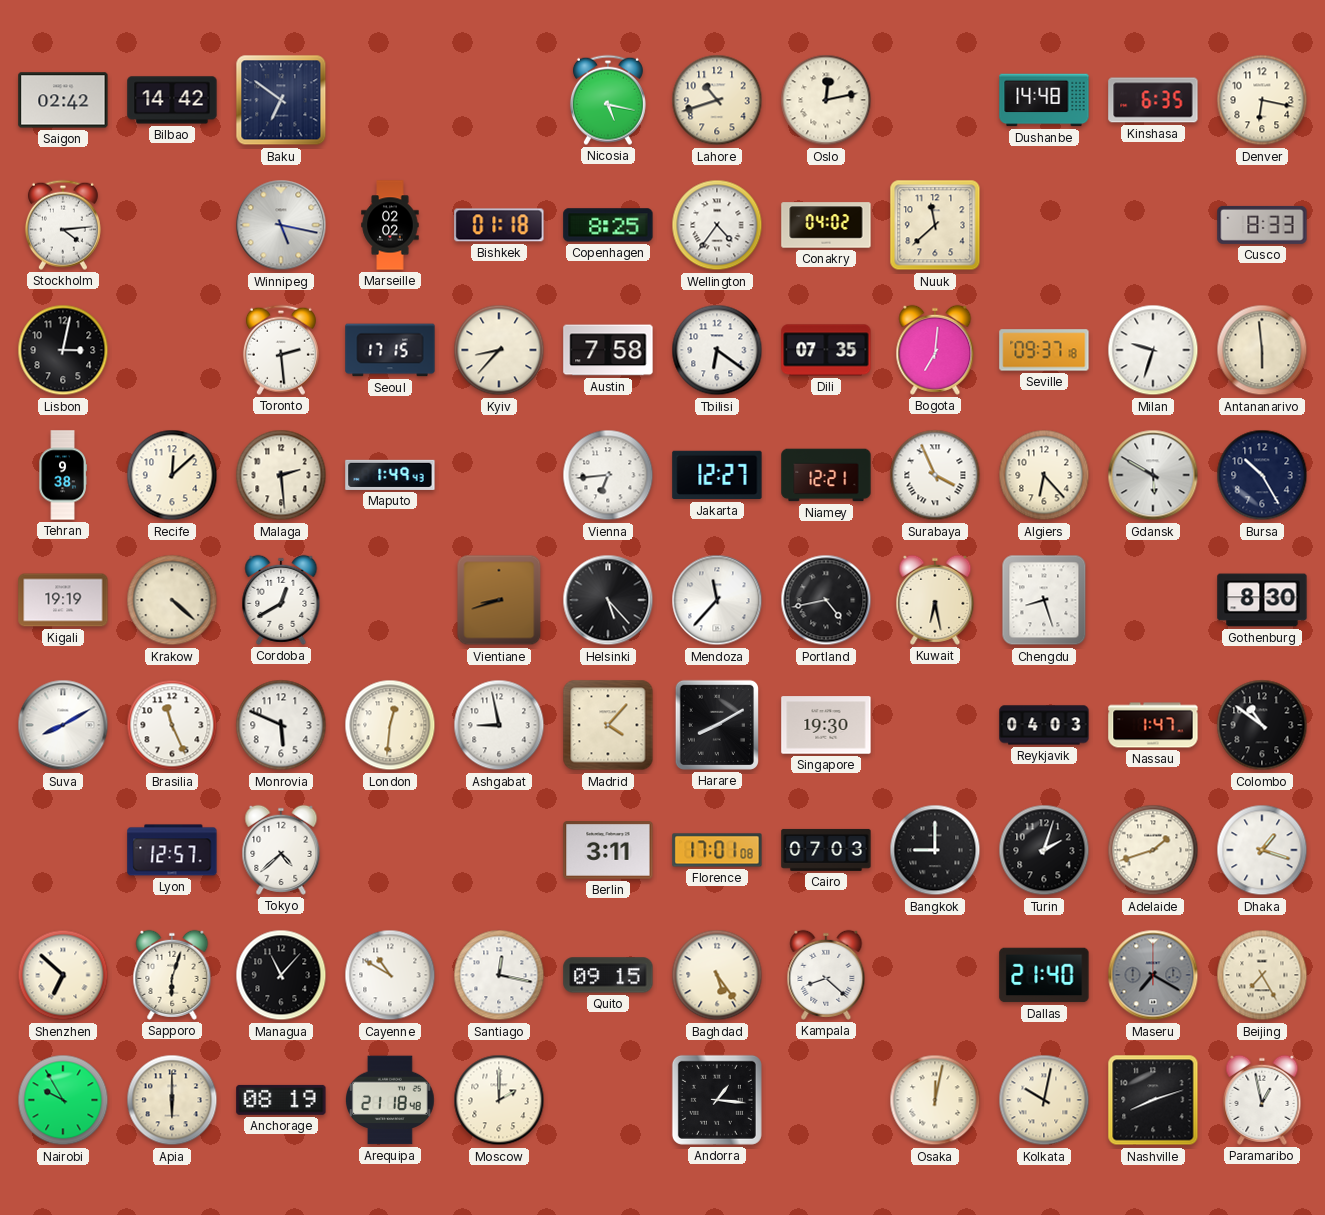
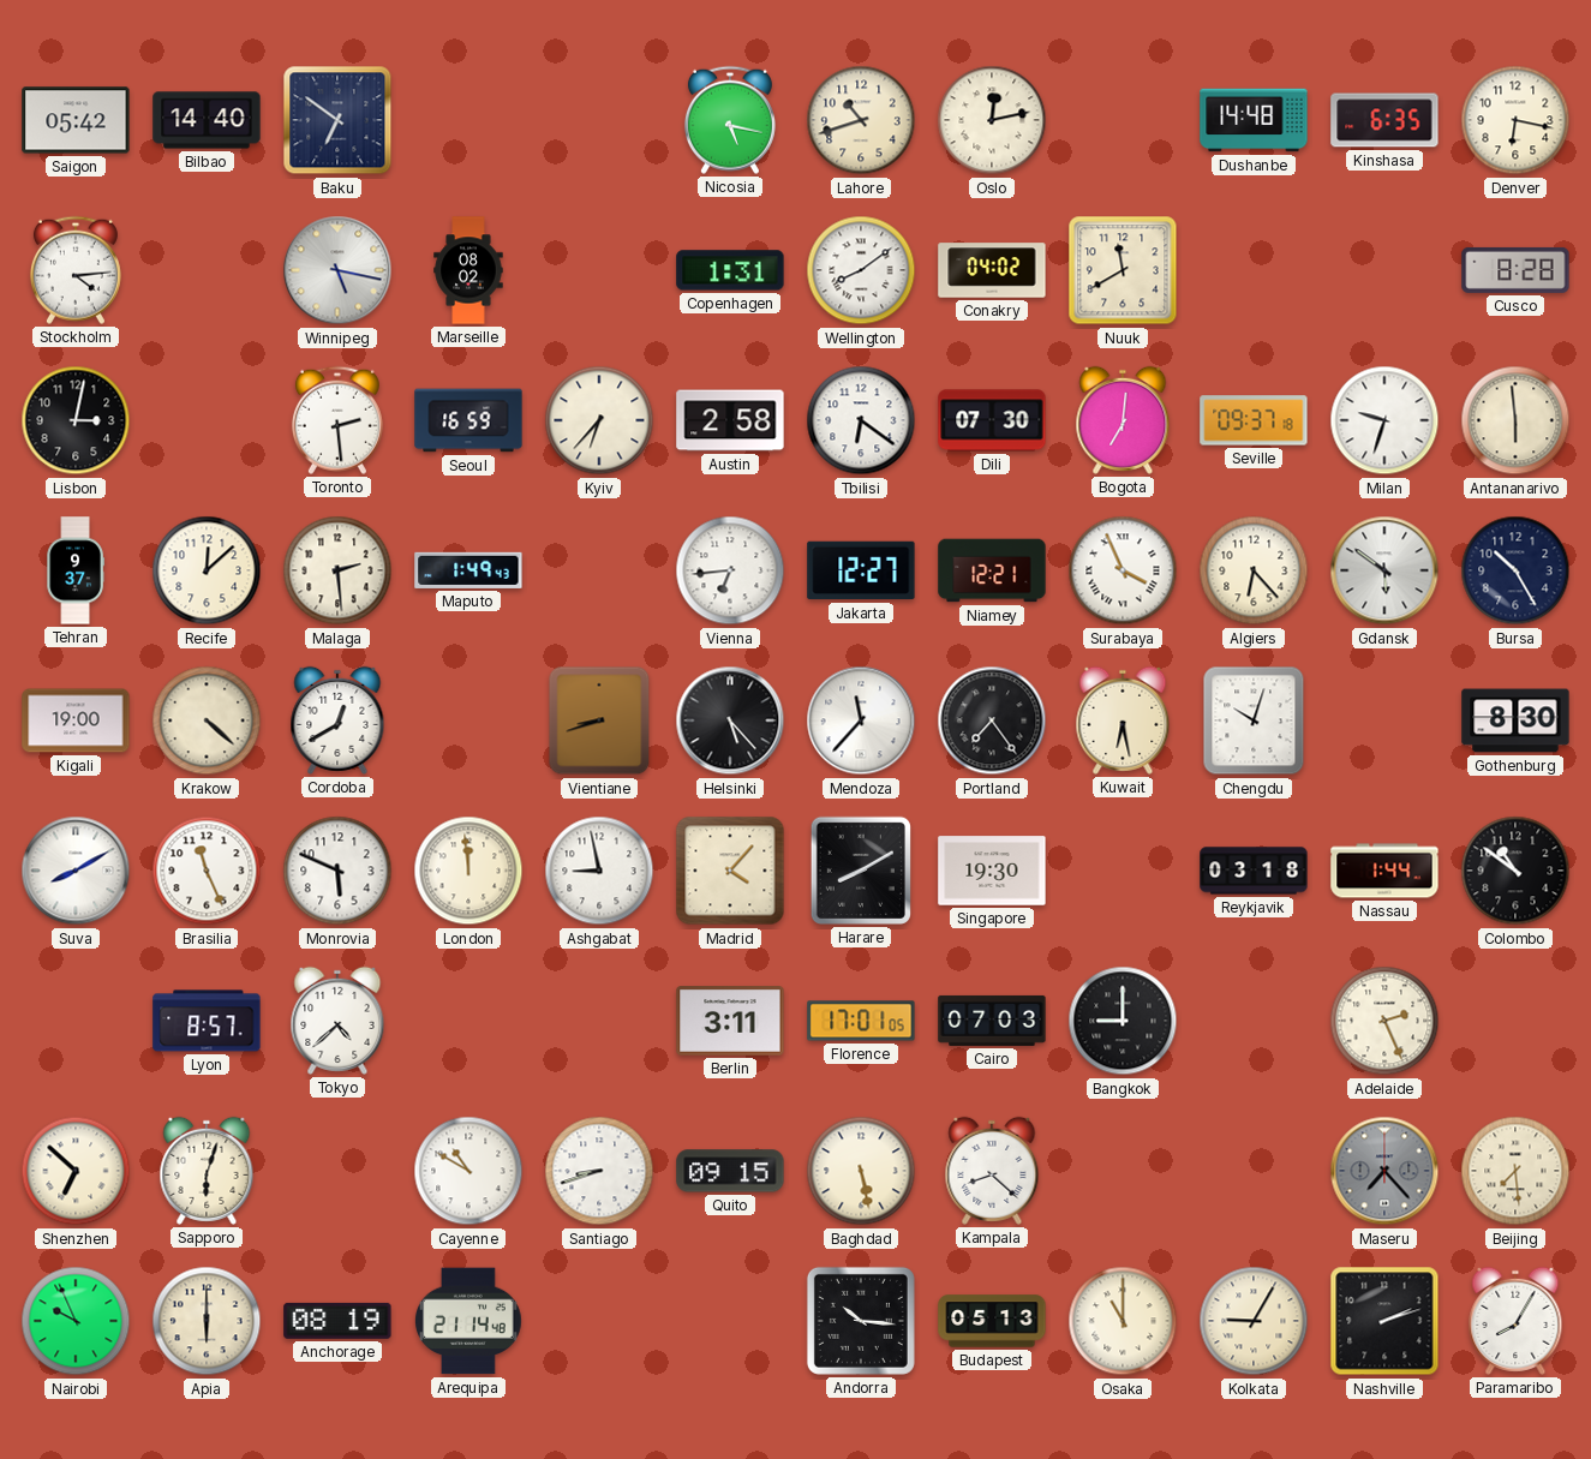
Saigon: 02:42 -> 05:42
Bilbao: 14:42 -> 14:40
Marseille: 02:02 -> 08:02
Bishkek: 01:18 -> none
Copenhagen: 8:25 -> 1:31
Wellington: 4:36 -> 8:09
Nuuk: 11:38 -> 11:40
Cusco: 8:33 -> 8:28
Seoul: 17:15 -> 16:59
Kyiv: 8:37 -> 6:37
Austin: 7:58 -> 2:58
Dili: 07:35 -> 07:30
Tehran: 9:38 -> 9:37
Gdansk: 5:50 -> 5:51
Kigali: 19:19 -> 19:00
Portland: 4:43 -> 7:24
Chengdu: 8:27 -> 10:03
London: 12:31 -> 11:59
Reykjavik: 04:03 -> 03:18
Nassau: 1:47 -> 1:44
Lyon: 12:57 -> 8:57
Florence: 17:01:08 -> 17:01:05
Turin: 2:03 -> none
Adelaide: 1:42 -> 2:26
Dhaka: 1:18 -> none
Managua: 11:07 -> none
Santiago: 12:17 -> 8:42
Baghdad: 5:24 -> 5:28
Dallas: 21:40 -> none
Maseru: 7:20 -> 7:23
Beijing: 7:25 -> 7:29
Nairobi: 9:55 -> 9:56
Arequipa: 21:18 -> 21:14
Moscow: 2:00 -> none
Andorra: 1:16 -> 10:16
Budapest: none -> 05:13
Osaka: 12:02 -> 11:00
Kolkata: 10:02 -> 9:05
Nashville: 8:12 -> 2:12
Paramaribo: 12:58 -> 8:05
